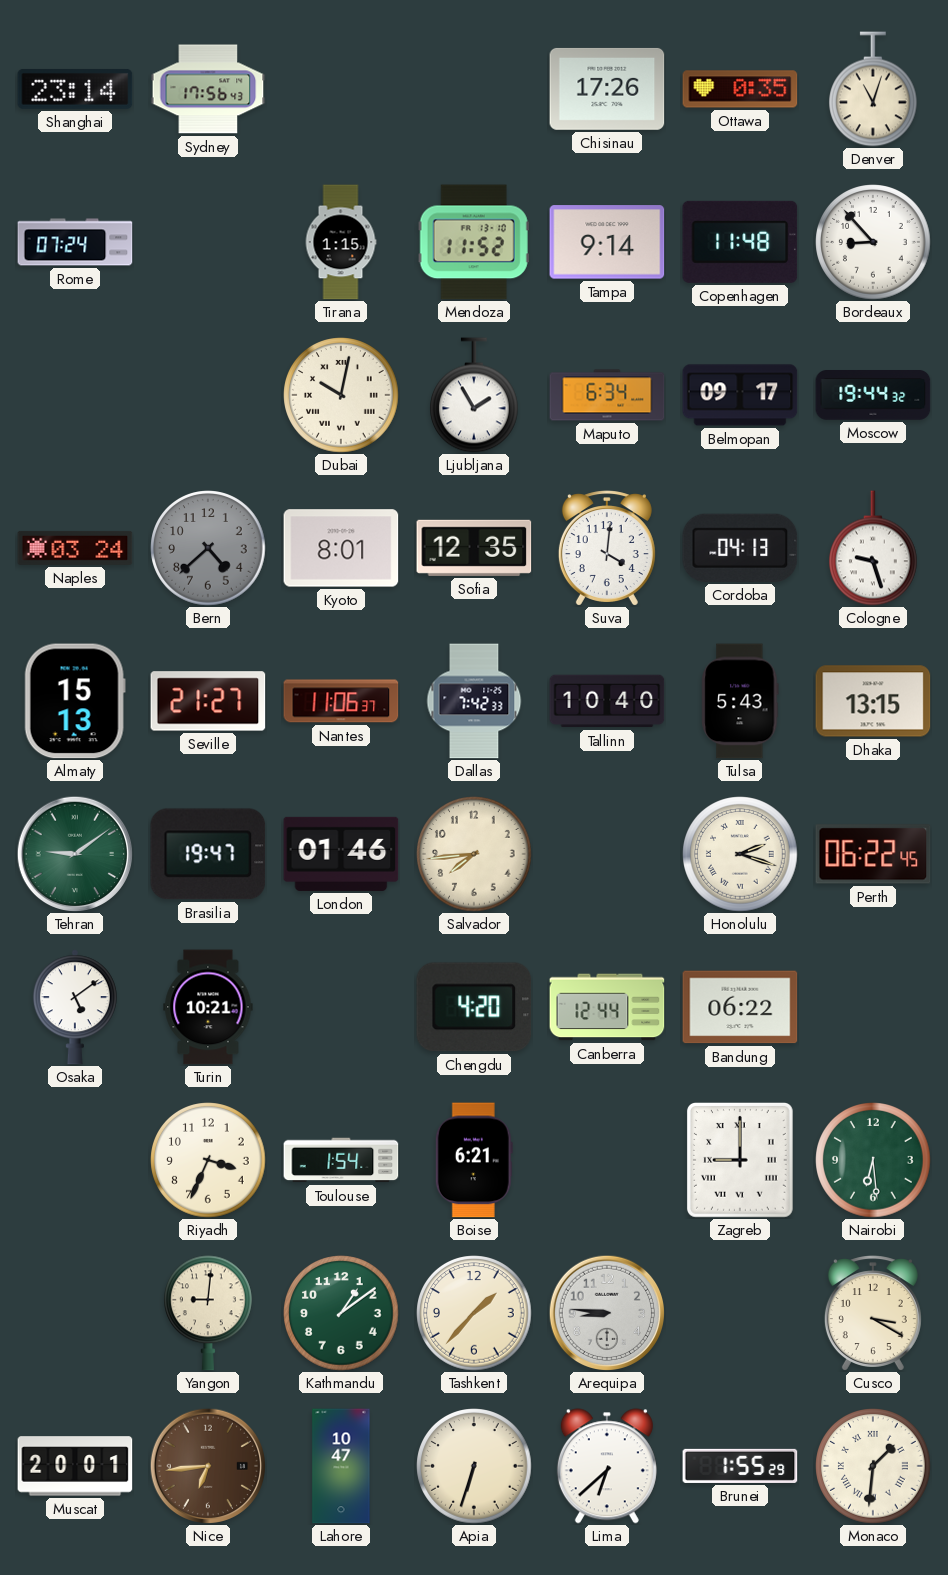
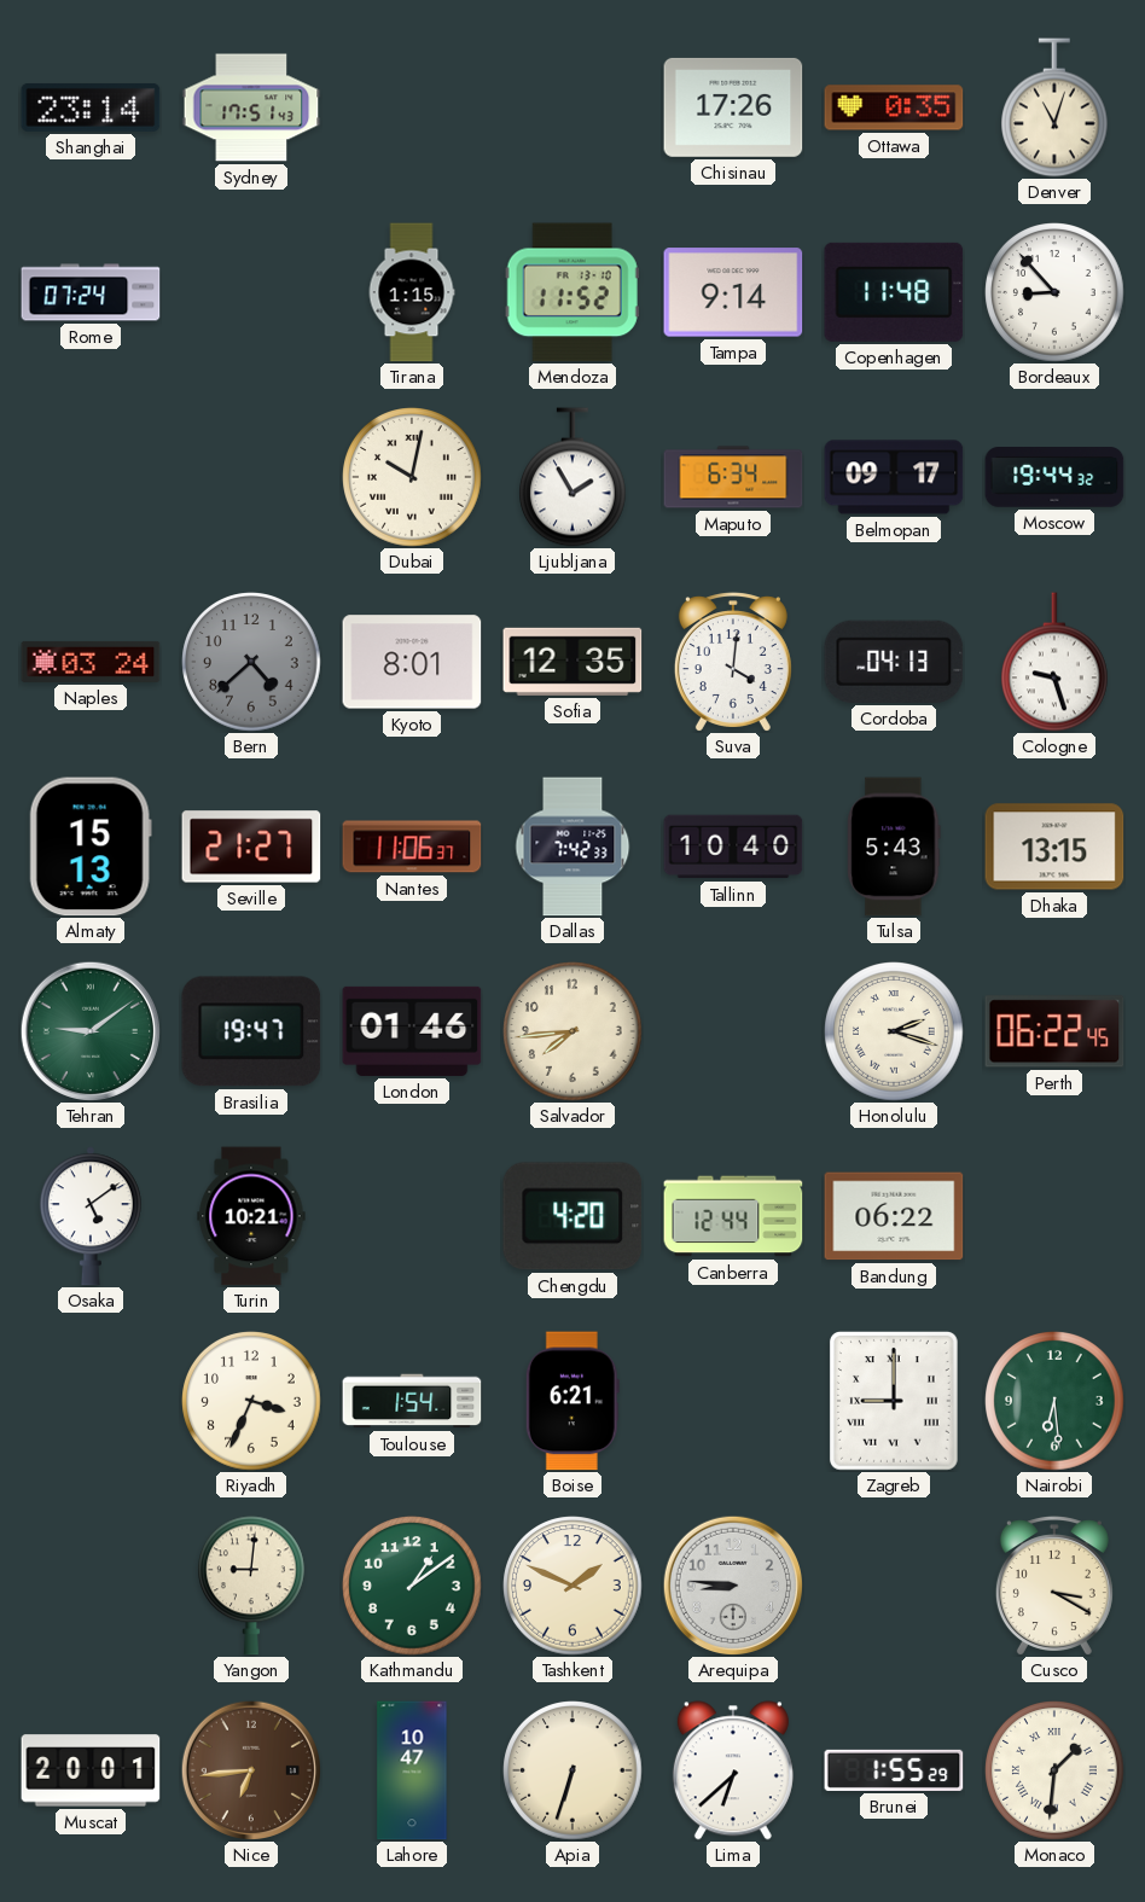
Sydney: 17:56 -> 17:51
Tashkent: 1:37 -> 1:49
